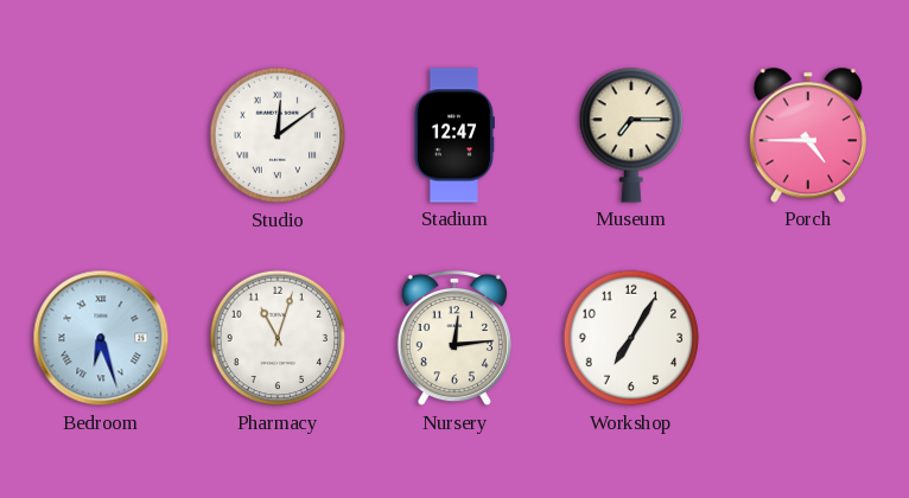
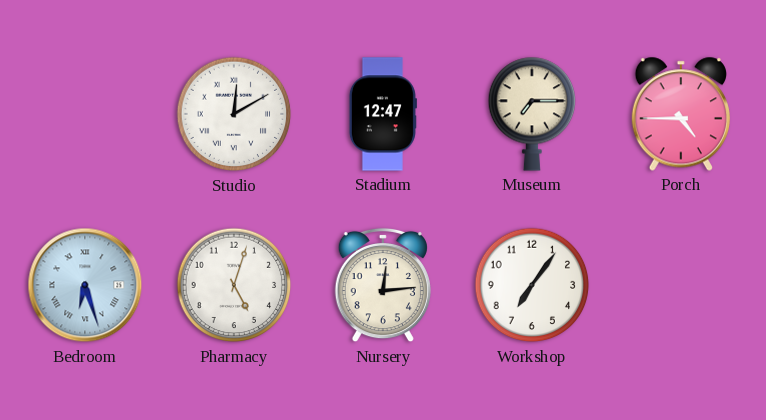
Studio: 12:09 -> 12:10
Pharmacy: 11:03 -> 5:03
Workshop: 7:05 -> 7:06
